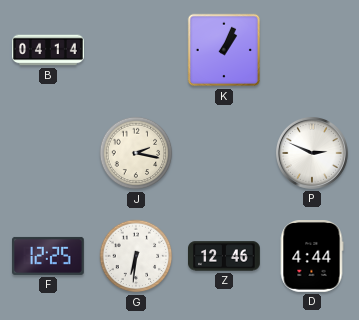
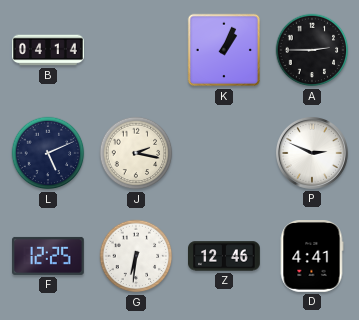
A: none -> 2:45
L: none -> 5:11
D: 4:44 -> 4:41
